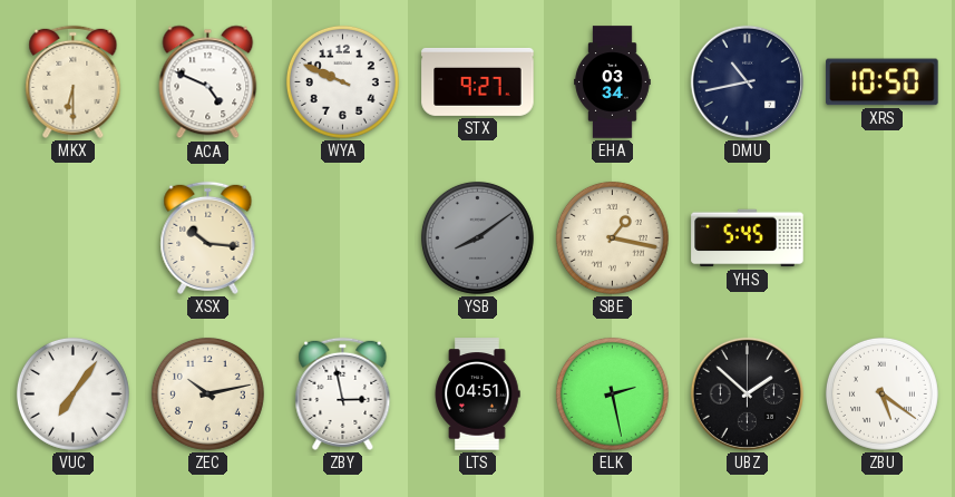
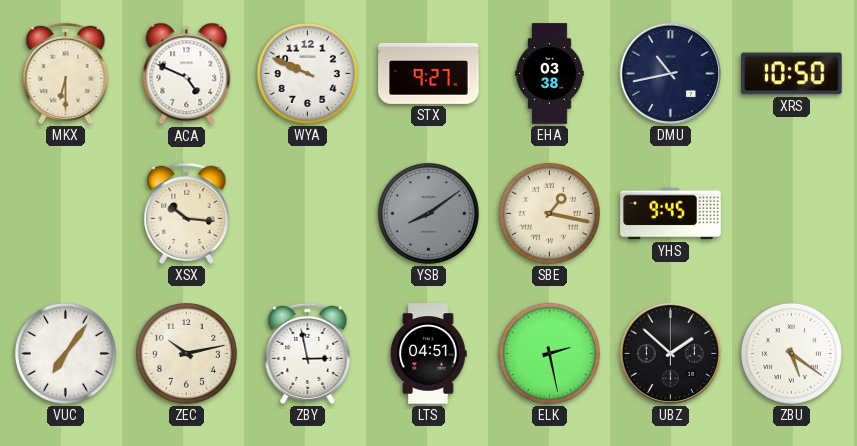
EHA: 03:34 -> 03:38
YHS: 5:45 -> 9:45
